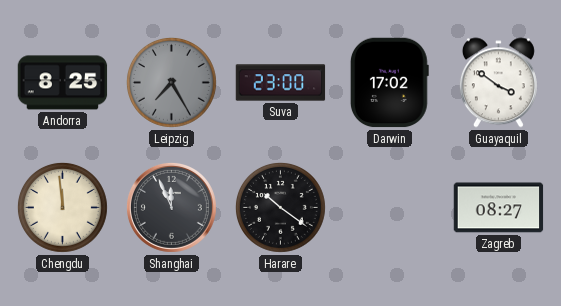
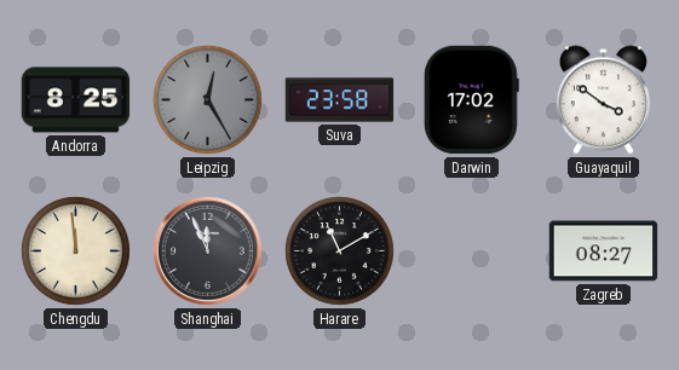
Leipzig: 7:25 -> 12:25
Suva: 23:00 -> 23:58
Harare: 10:21 -> 11:10
